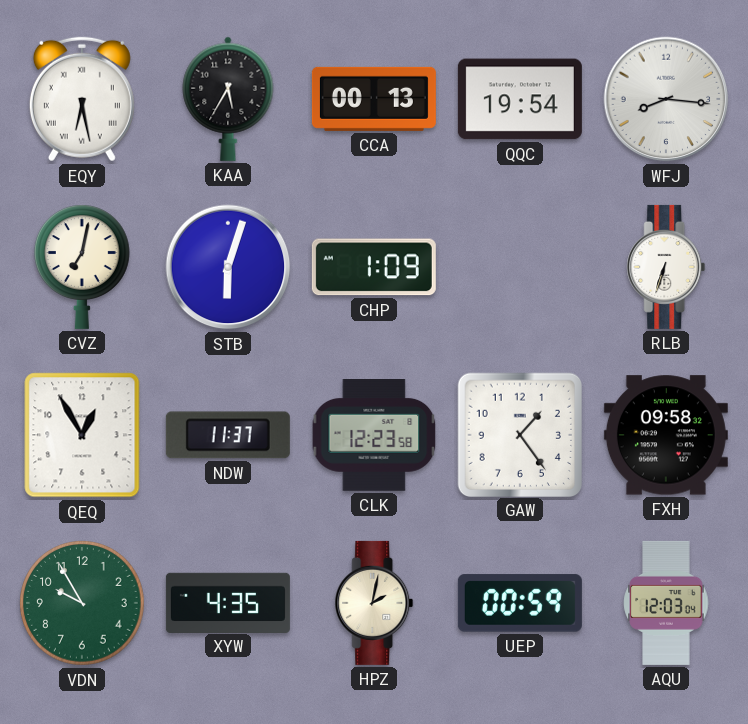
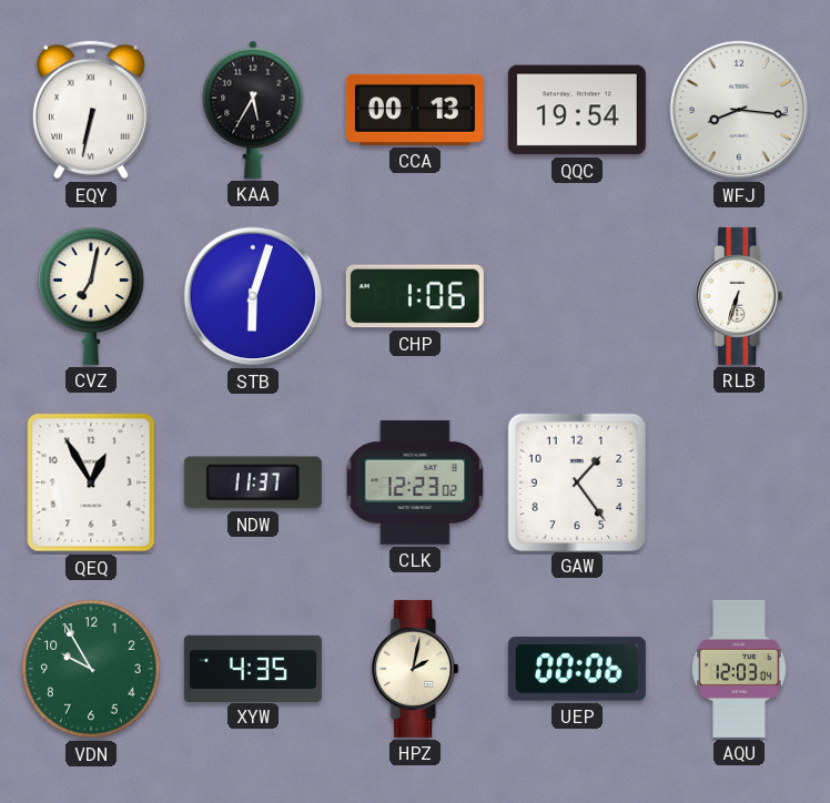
EQY: 6:28 -> 6:32
CHP: 1:09 -> 1:06
CLK: 12:23:58 -> 12:23:02
FXH: 09:58 -> none
UEP: 00:59 -> 00:06
